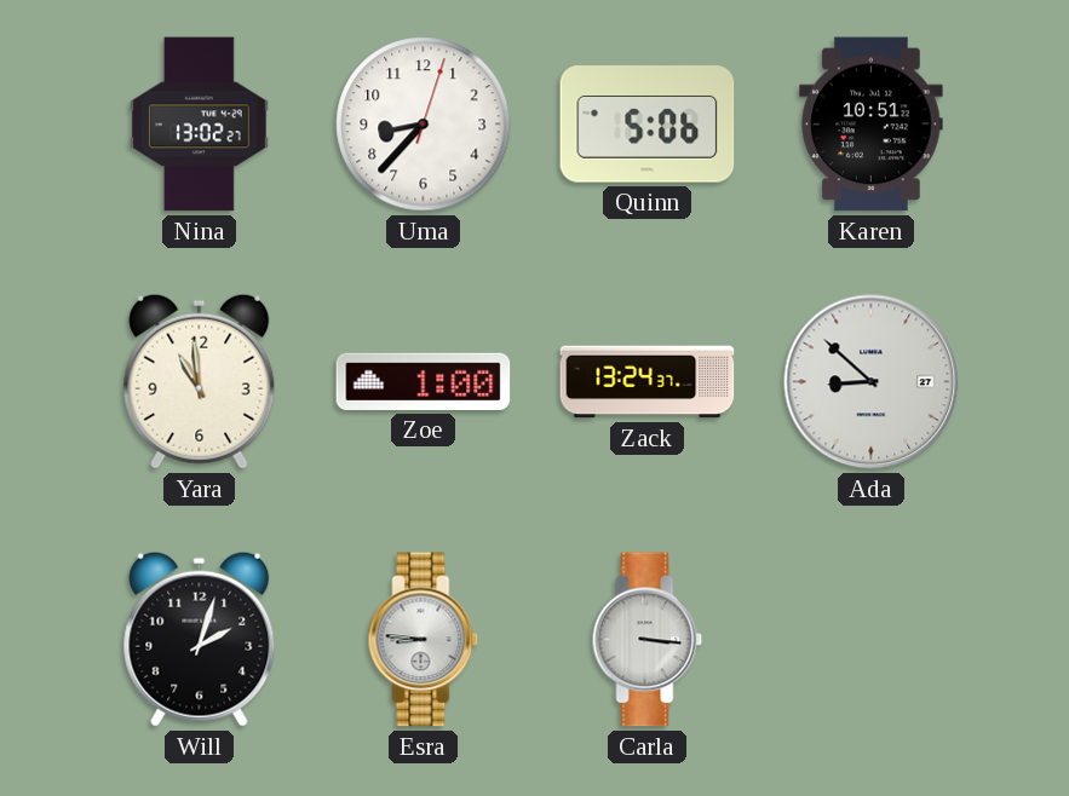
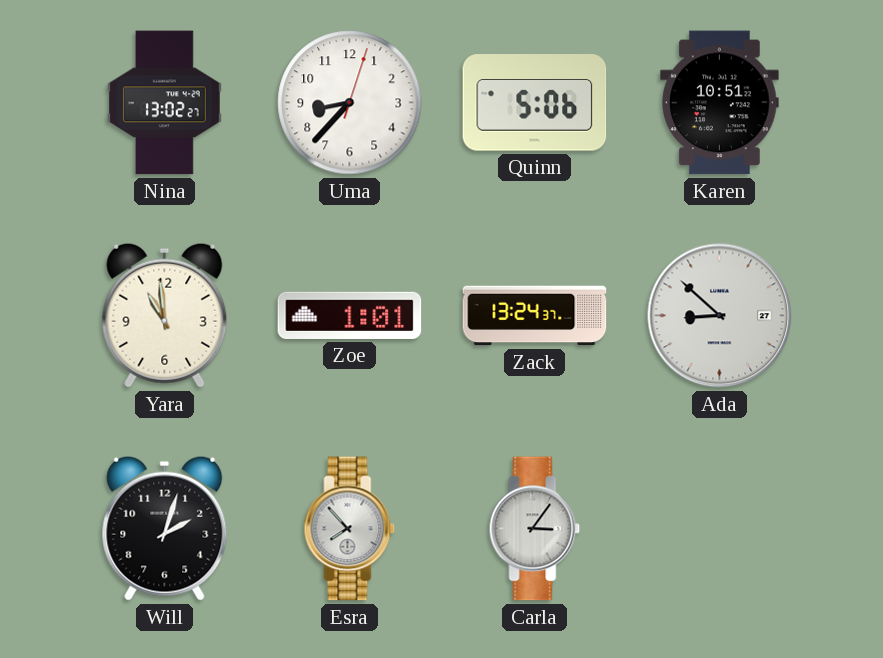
Zoe: 1:00 -> 1:01
Esra: 8:46 -> 7:53
Carla: 3:16 -> 3:06
